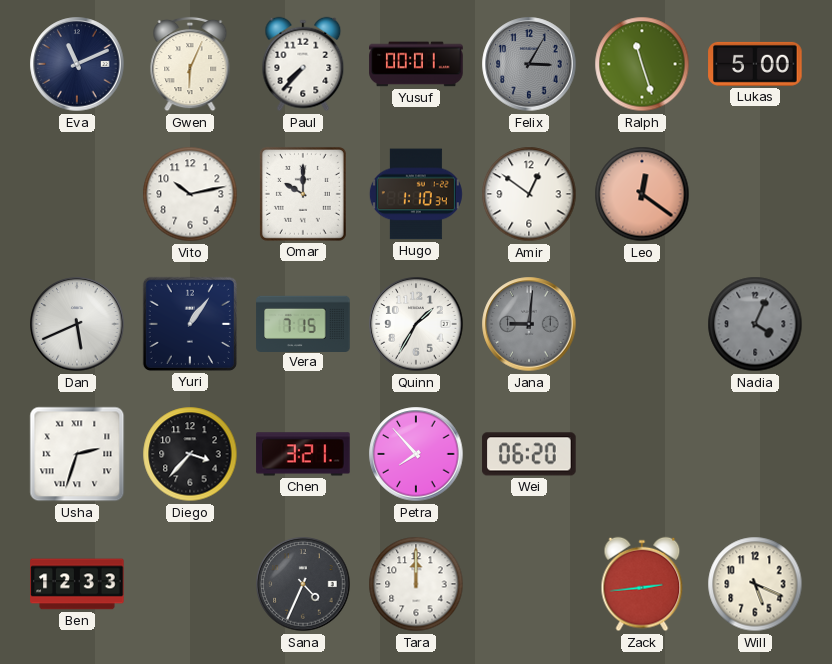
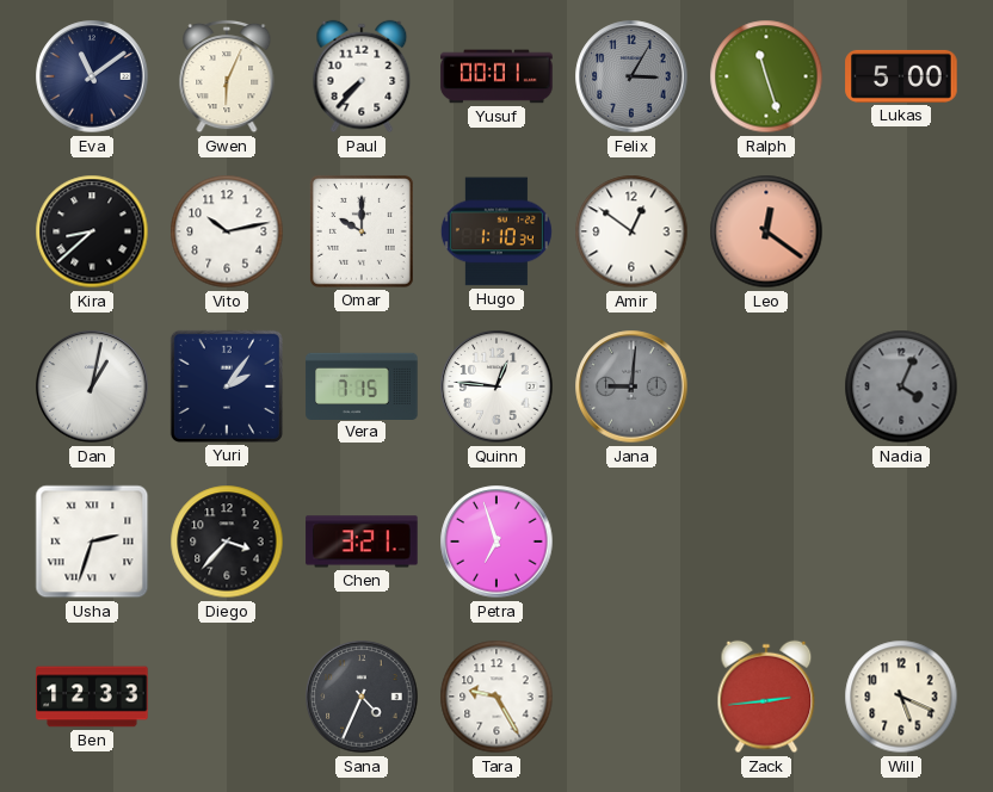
Eva: 11:11 -> 11:09
Kira: none -> 8:38
Dan: 5:41 -> 1:02
Yuri: 1:06 -> 2:06
Quinn: 1:35 -> 12:46
Petra: 7:53 -> 6:57
Wei: 06:20 -> none
Tara: 12:00 -> 9:25
